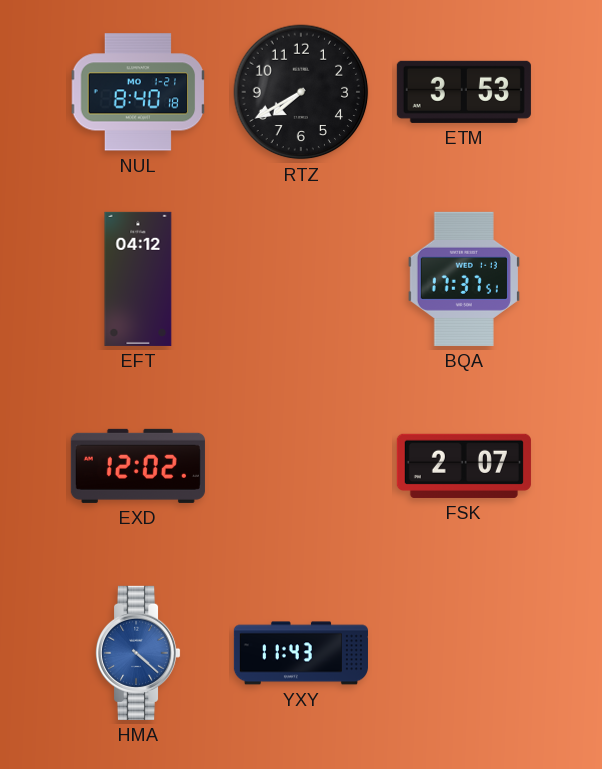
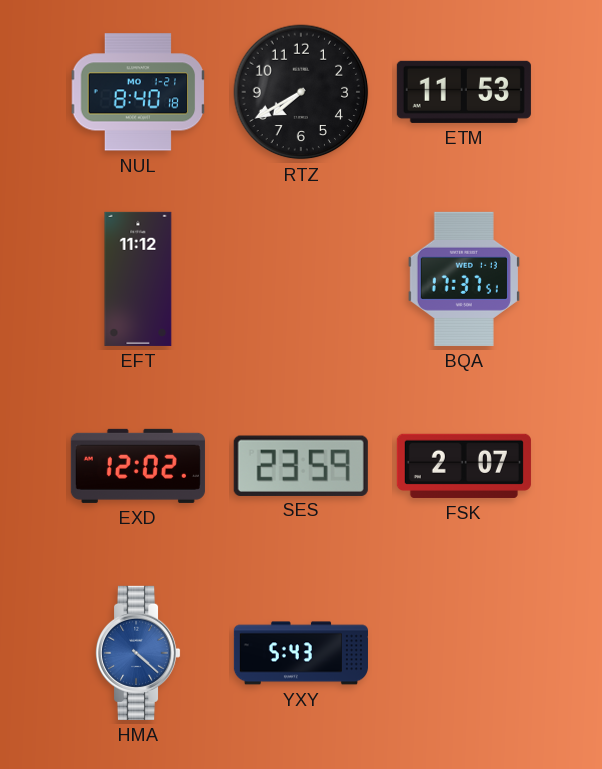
ETM: 3:53 -> 11:53
EFT: 04:12 -> 11:12
SES: none -> 23:59
YXY: 11:43 -> 5:43
